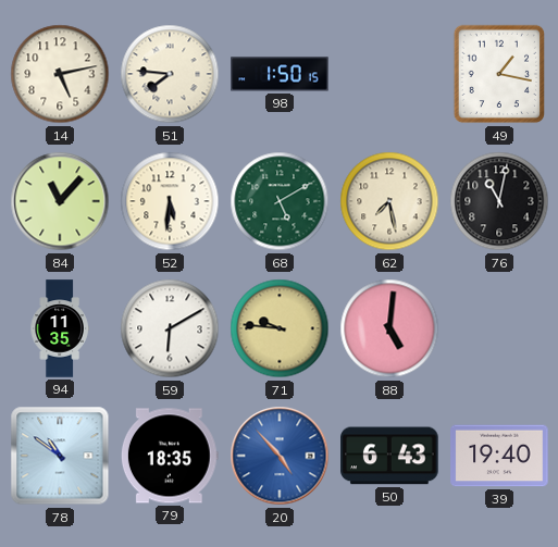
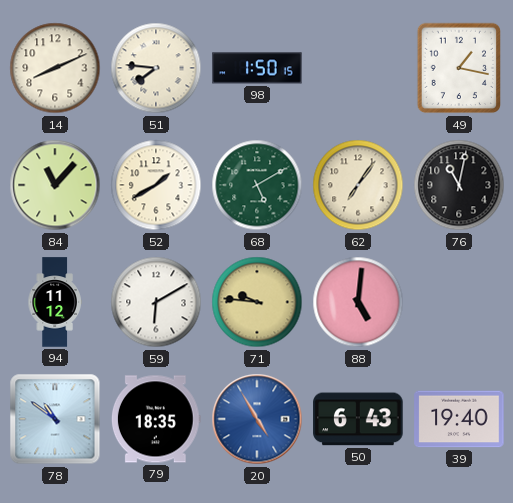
14: 5:13 -> 8:11
52: 5:31 -> 1:40
62: 7:28 -> 7:06
94: 11:35 -> 11:12
20: 4:53 -> 4:55
